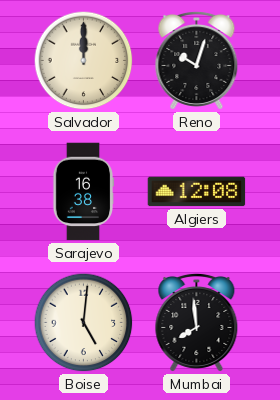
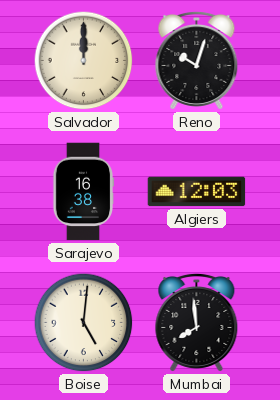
Algiers: 12:08 -> 12:03
